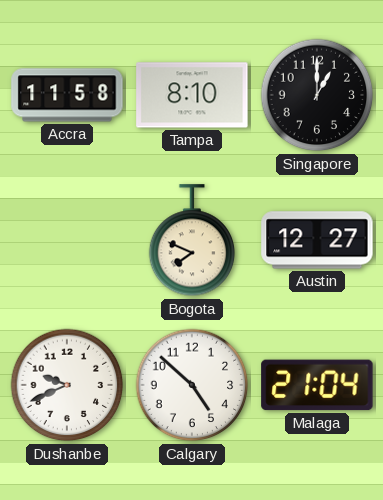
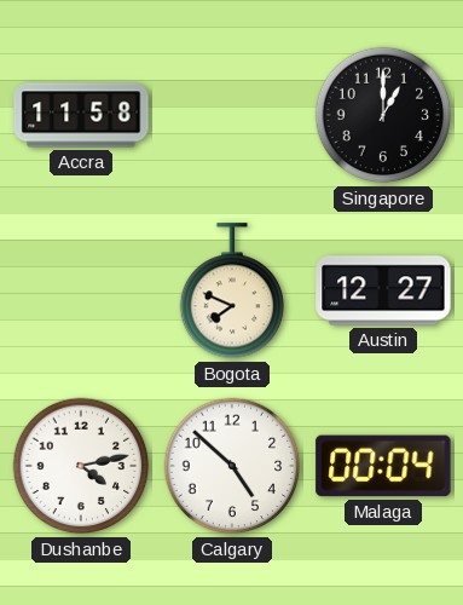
Tampa: 8:10 -> none
Dushanbe: 9:41 -> 4:13
Malaga: 21:04 -> 00:04
